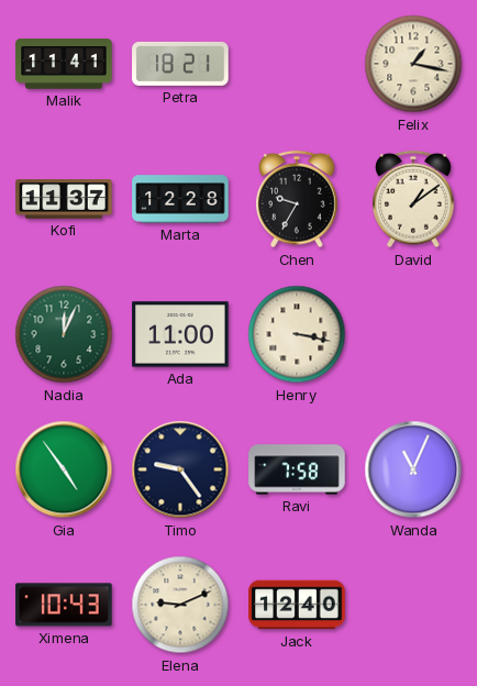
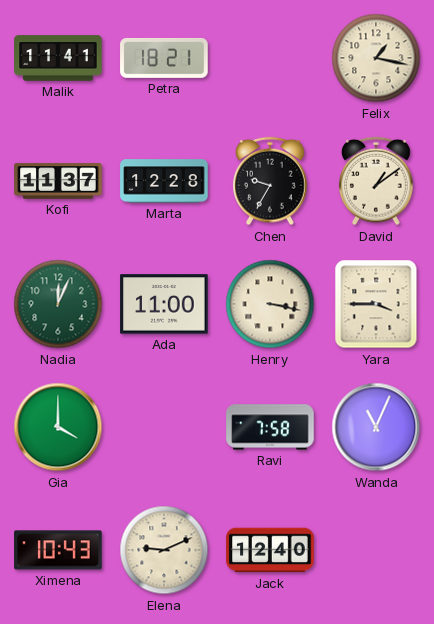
Yara: none -> 3:45
Gia: 4:54 -> 4:00
Timo: 9:24 -> none
